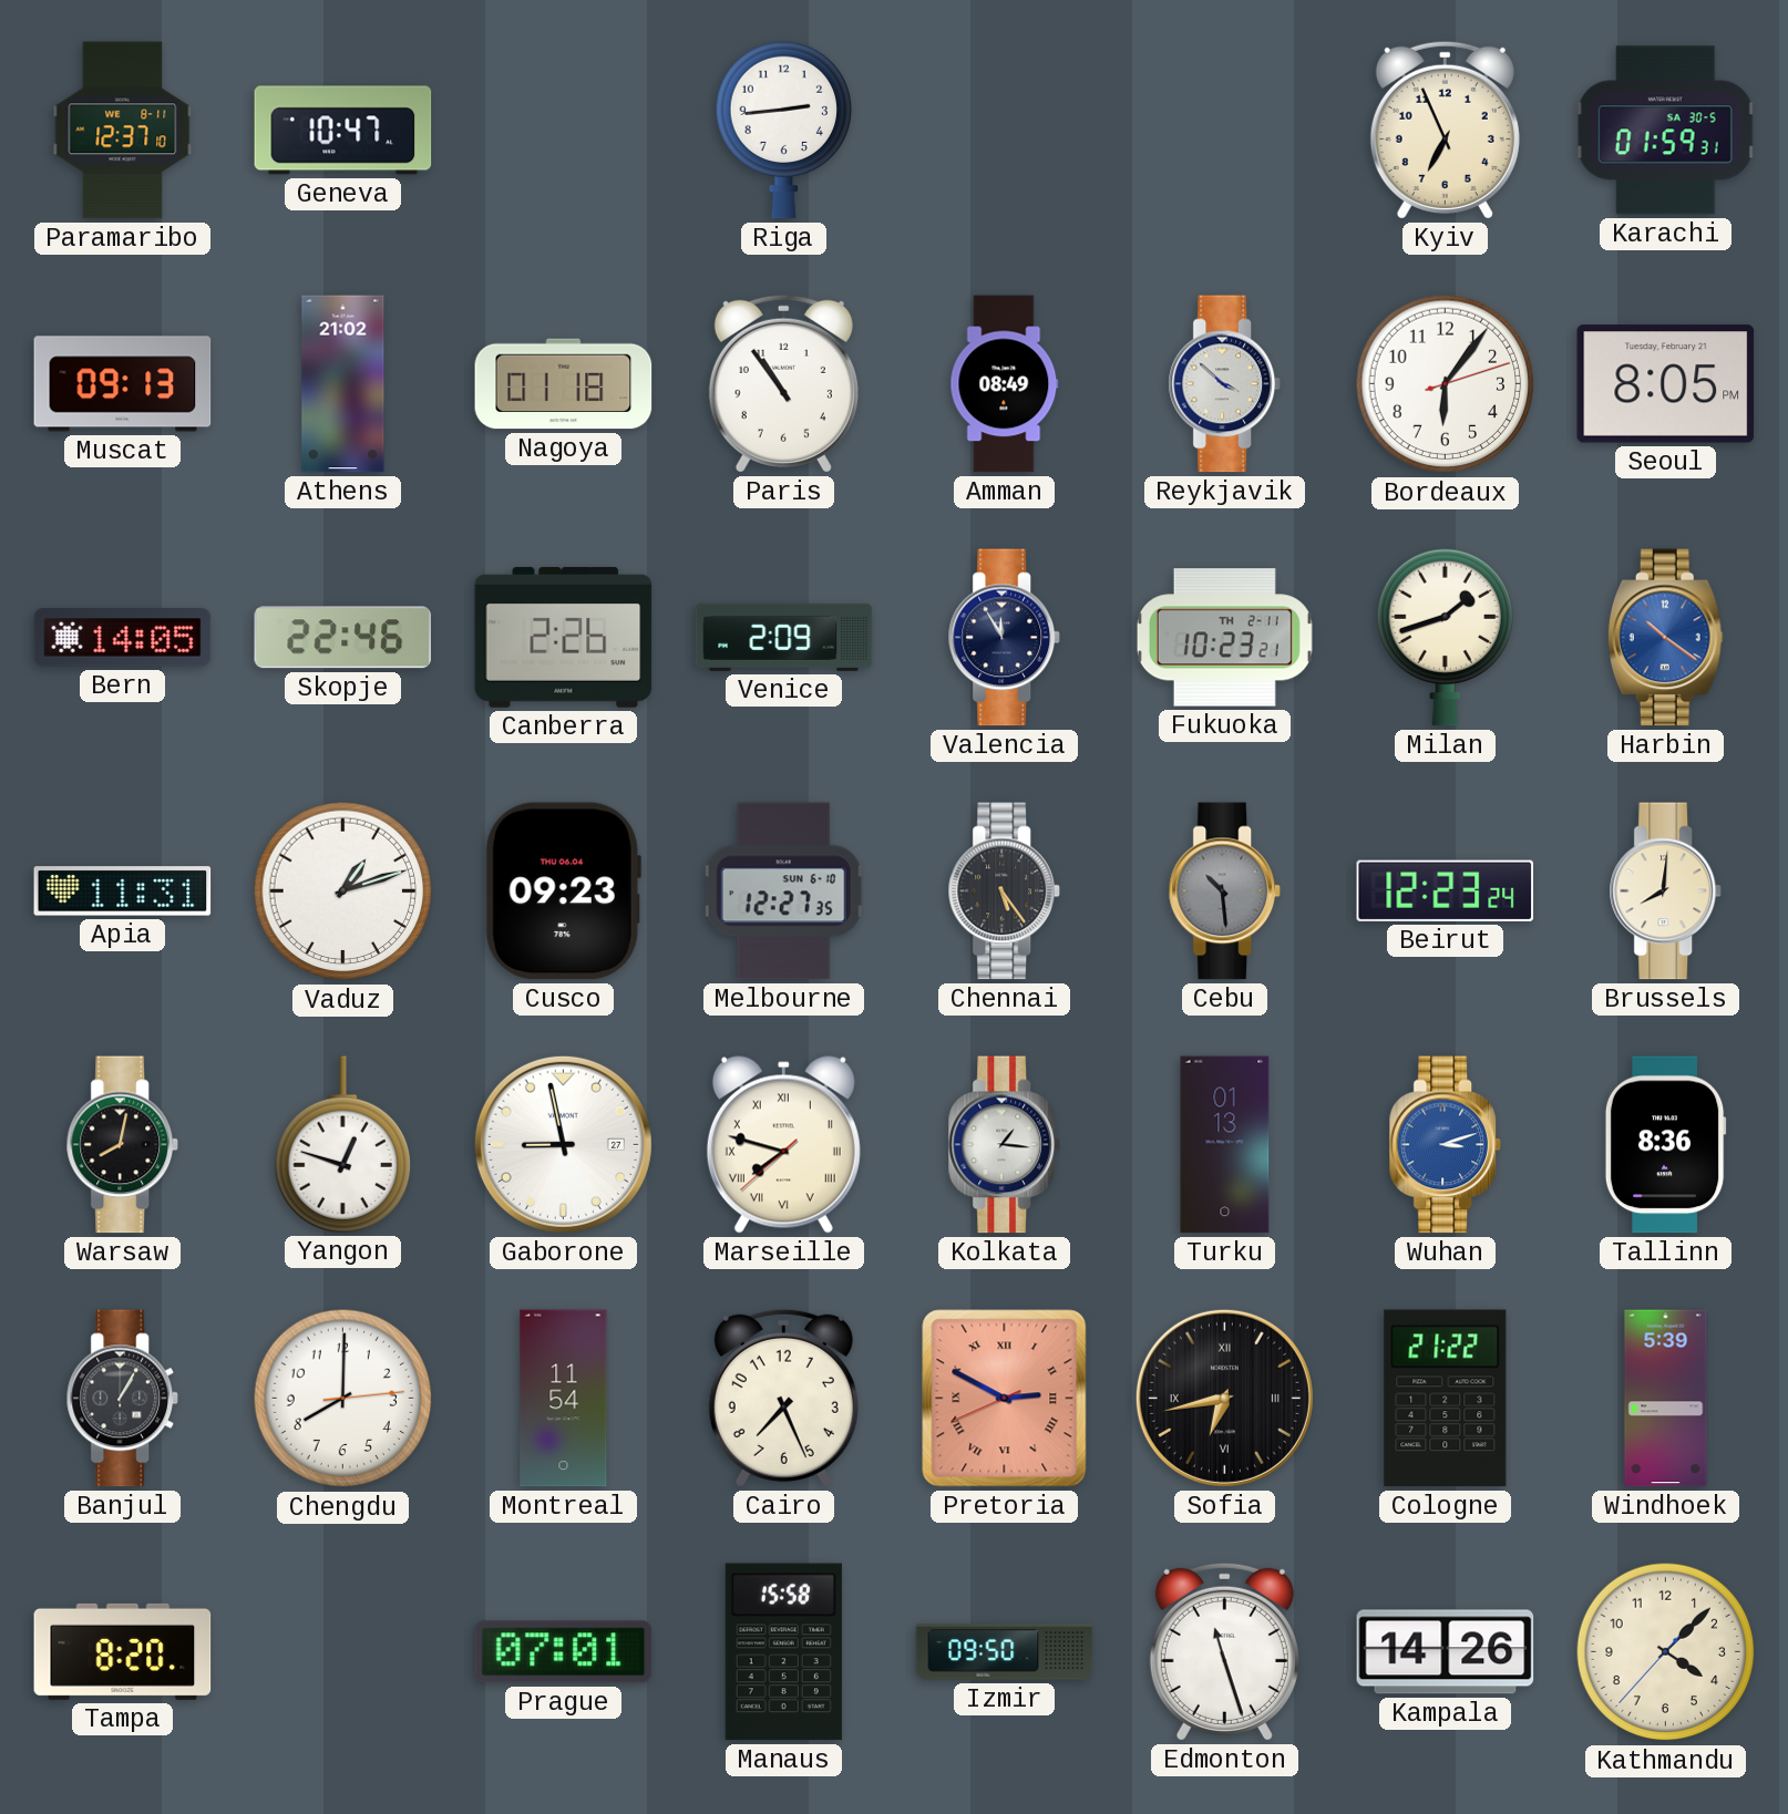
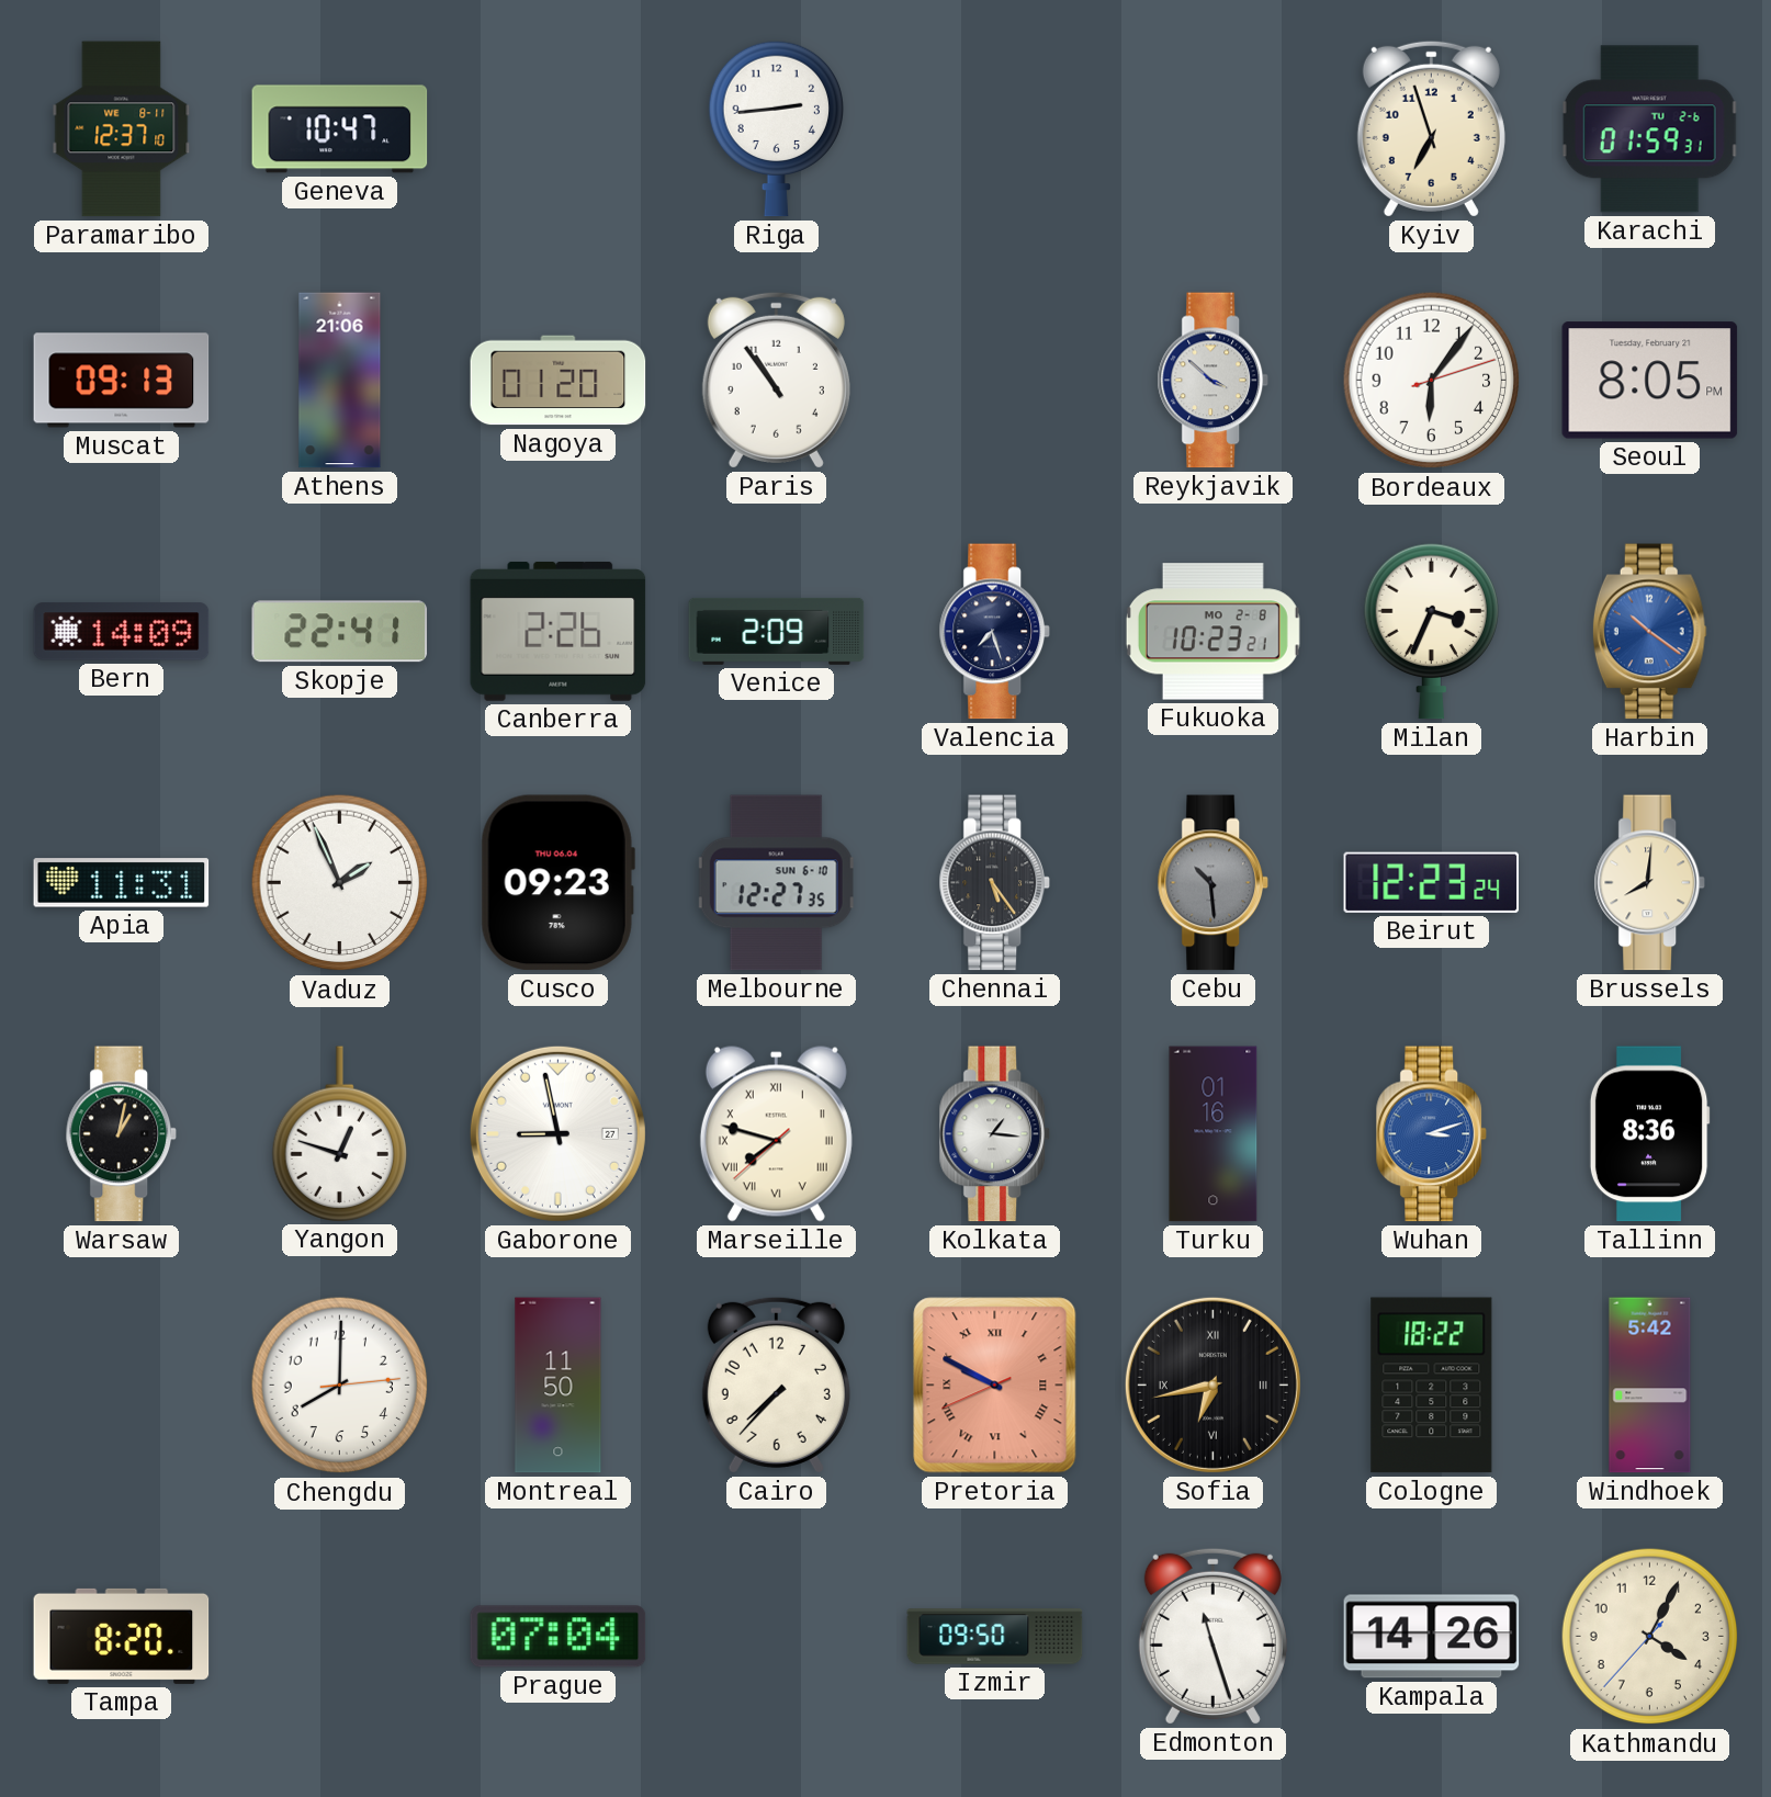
Kyiv: 6:56 -> 6:57
Karachi date: SA 30-5 -> TU 2-6
Athens: 21:02 -> 21:06
Nagoya: 01:18 -> 01:20
Amman: 08:49 -> none
Bern: 14:05 -> 14:09
Skopje: 22:46 -> 22:41
Valencia: 11:55 -> 7:27
Fukuoka date: TH 2-11 -> MO 2-8
Milan: 1:42 -> 3:34
Vaduz: 1:12 -> 1:56
Warsaw: 8:02 -> 1:02
Turku: 01:13 -> 01:16
Banjul: 1:05 -> none
Montreal: 11:54 -> 11:50
Cairo: 7:26 -> 7:37
Pretoria: 2:49 -> 9:49
Cologne: 21:22 -> 18:22
Windhoek: 5:39 -> 5:42
Prague: 07:01 -> 07:04
Manaus: 15:58 -> none
Kathmandu: 4:07 -> 4:04
